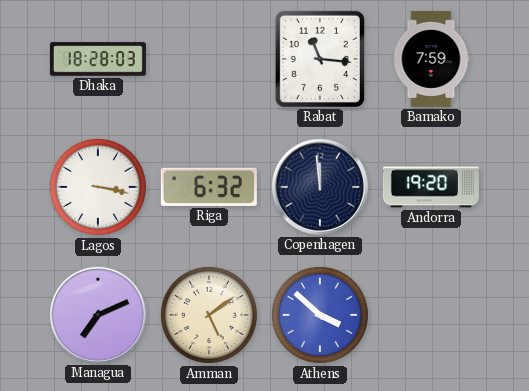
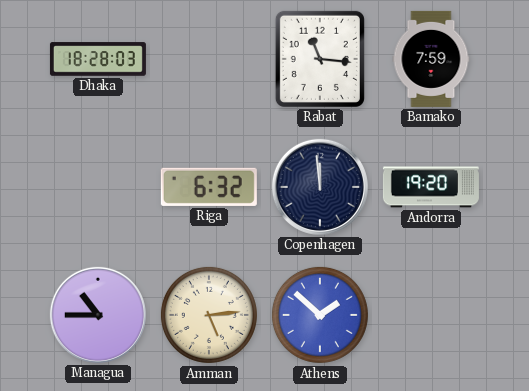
Lagos: 3:17 -> none
Managua: 7:11 -> 10:45
Amman: 5:09 -> 5:14
Athens: 3:52 -> 1:52
